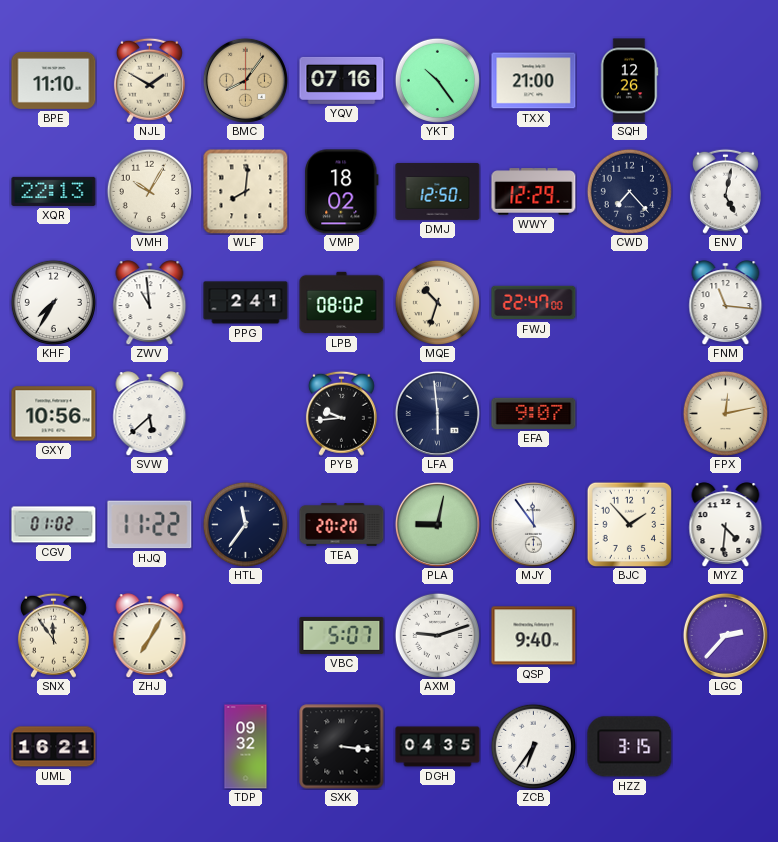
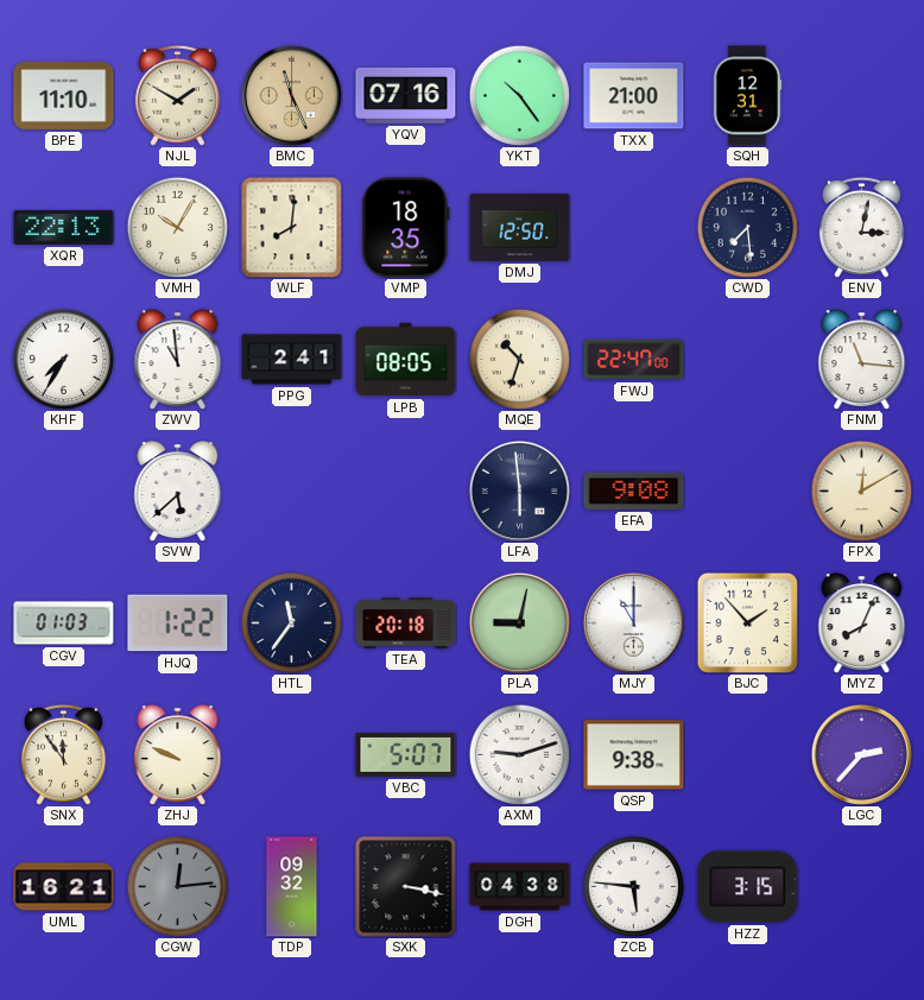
BMC: 8:06 -> 11:26
SQH: 12:26 -> 12:31
VMP: 18:02 -> 18:35
WWY: 12:29 -> none
CWD: 7:23 -> 7:29
ENV: 5:02 -> 3:02
LPB: 08:02 -> 08:05
GXY: 10:56 -> none
PYB: 9:44 -> none
EFA: 9:07 -> 9:08
FPX: 12:13 -> 12:10
CGV: 01:02 -> 01:03
HJQ: 11:22 -> 1:22
TEA: 20:20 -> 20:18
MJY: 11:54 -> 11:00
MYZ: 4:31 -> 8:04
ZHJ: 7:05 -> 9:49
QSP: 9:40 -> 9:38
CGW: none -> 12:14
SXK: 3:16 -> 3:17
DGH: 04:35 -> 04:38
ZCB: 6:36 -> 5:46
